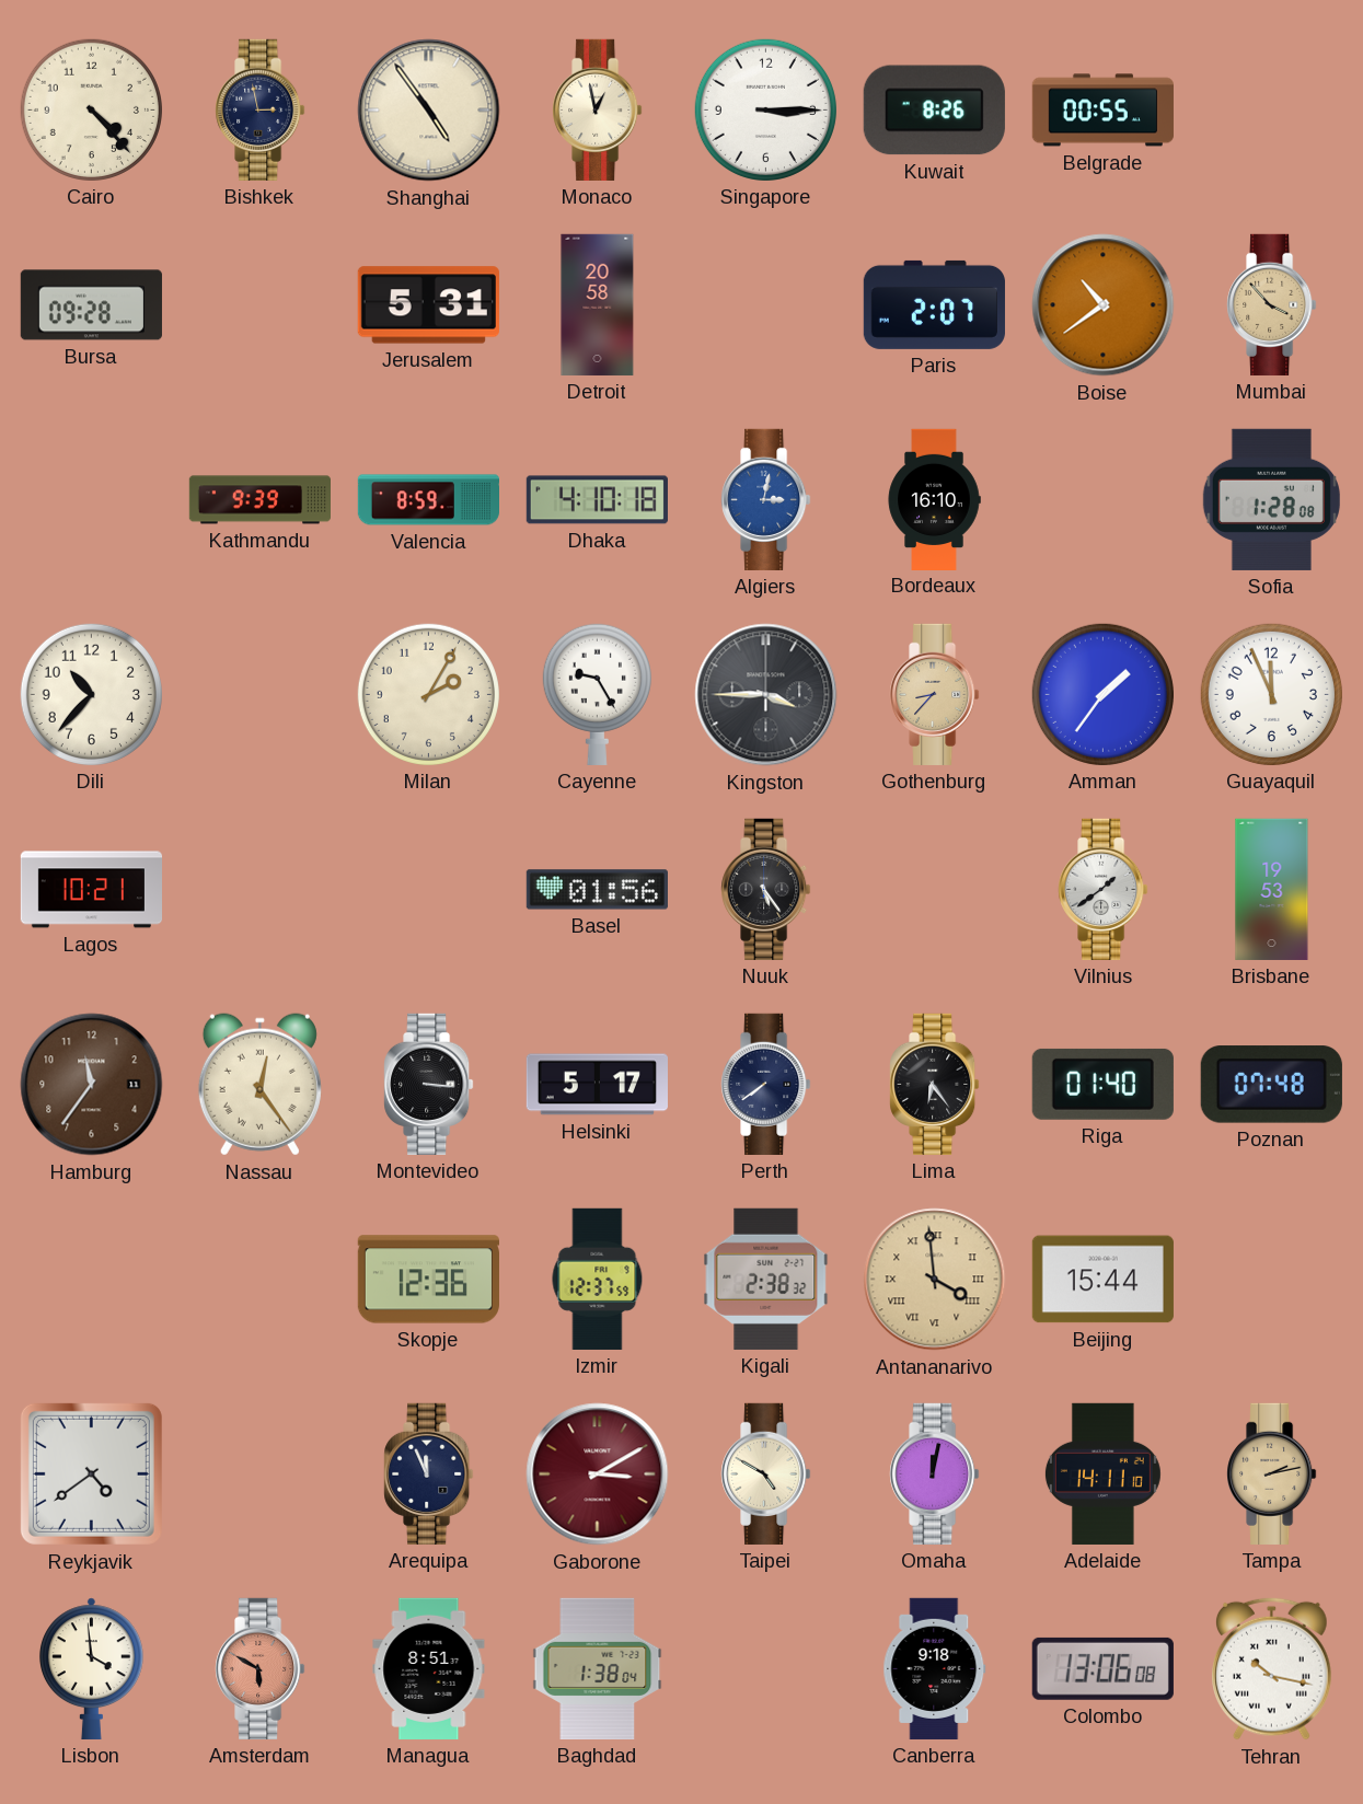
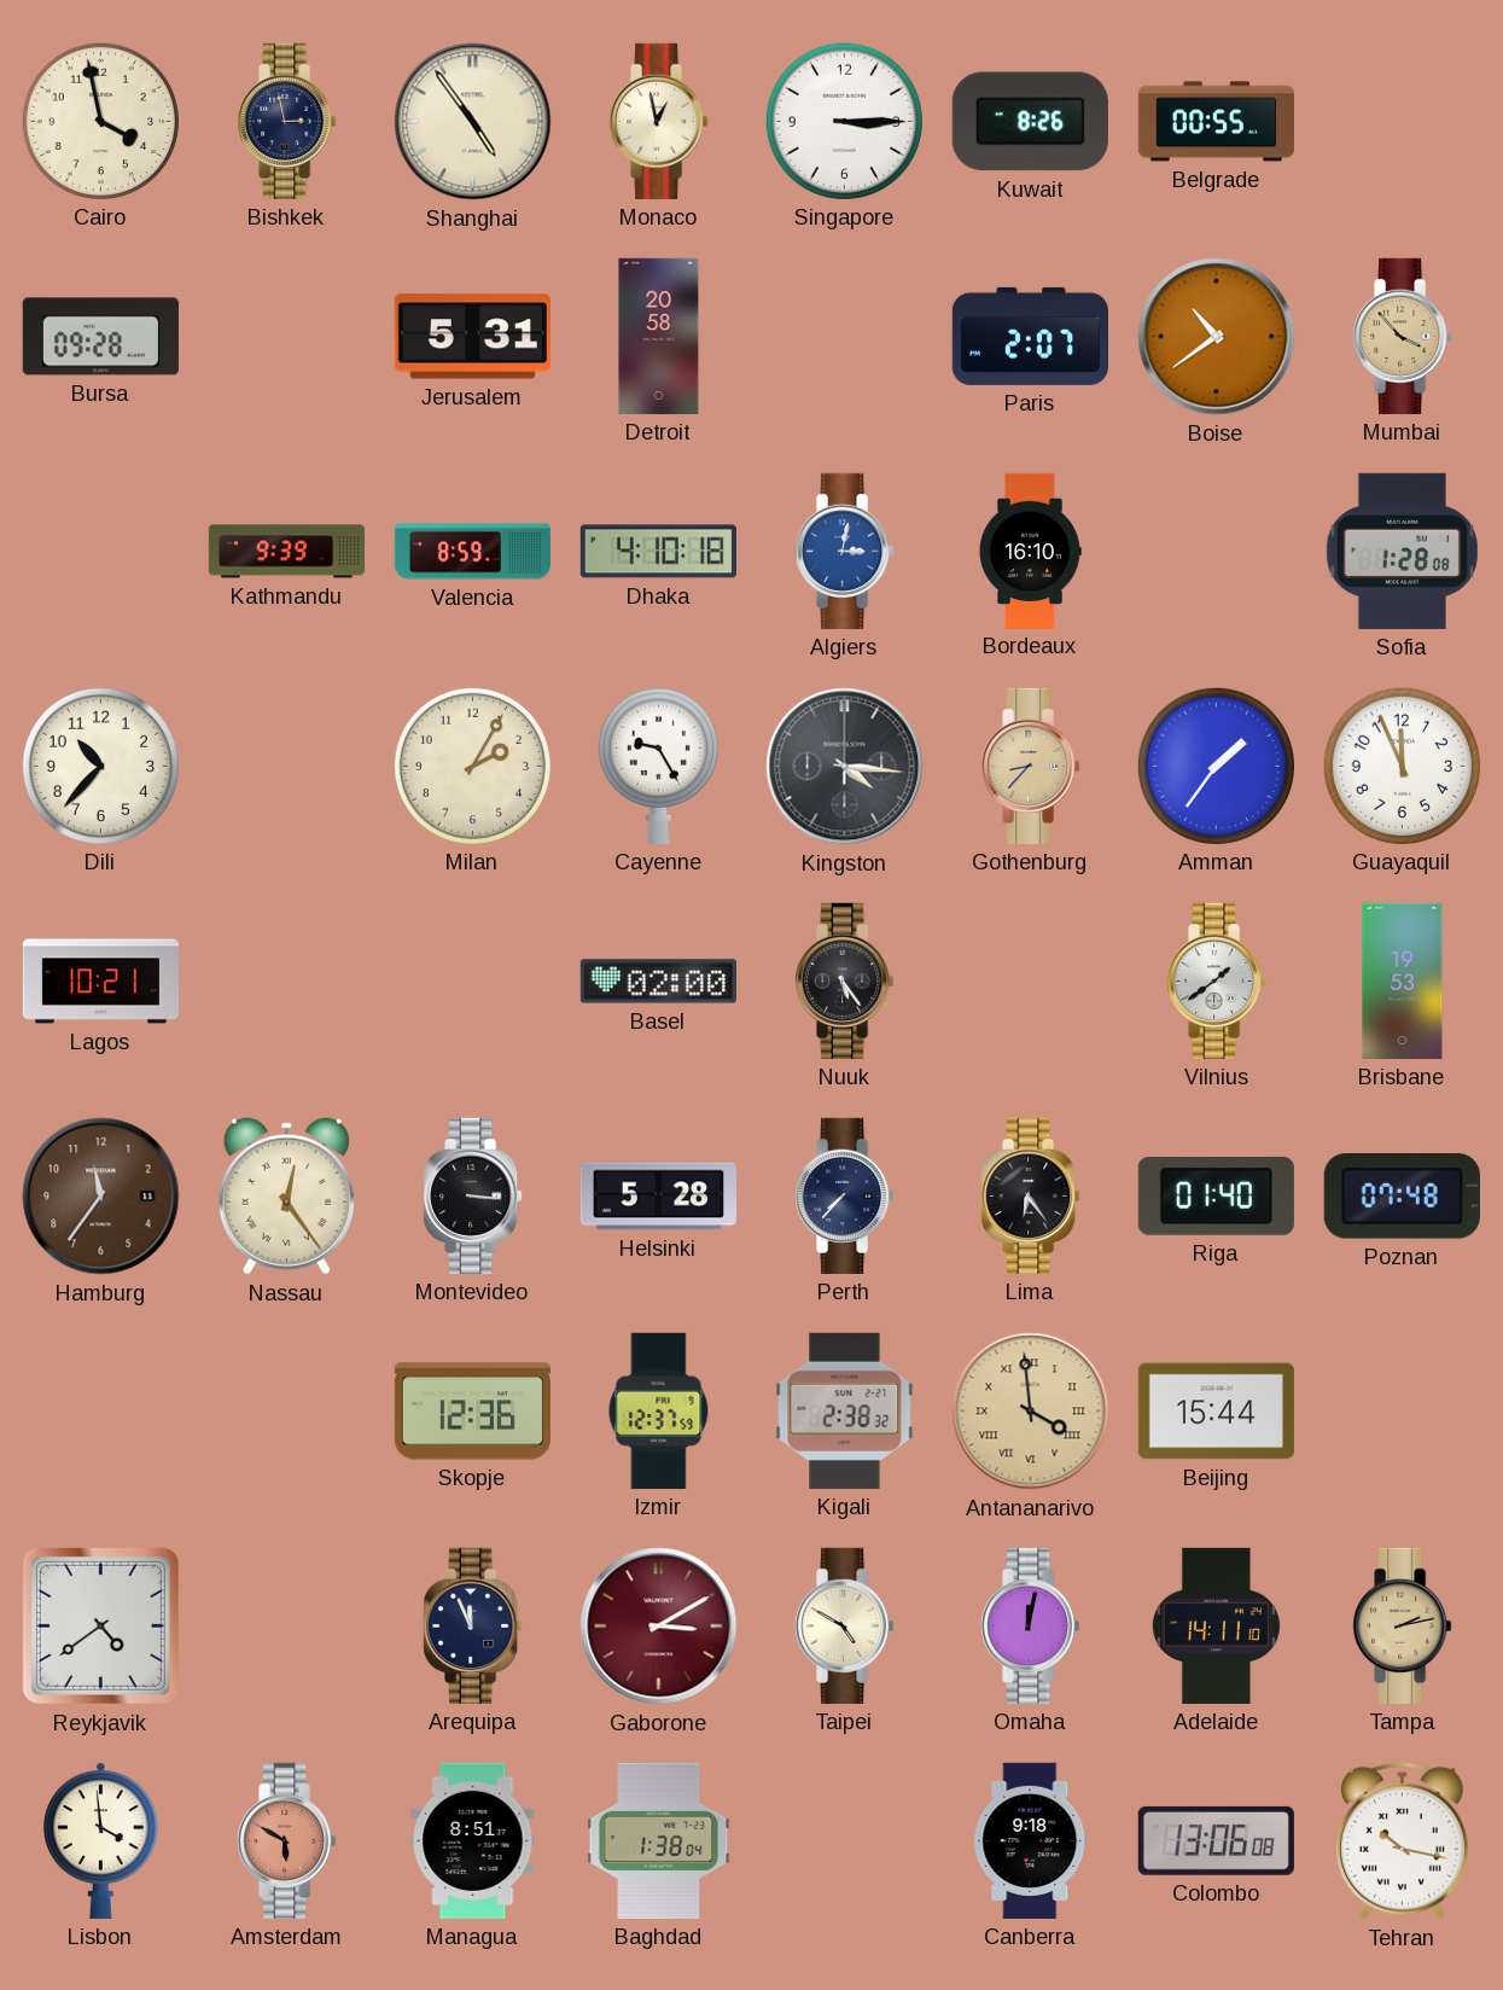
Cairo: 4:23 -> 3:58
Kingston: 3:45 -> 4:16
Basel: 01:56 -> 02:00
Helsinki: 5:17 -> 5:28
Perth: 7:39 -> 7:37
